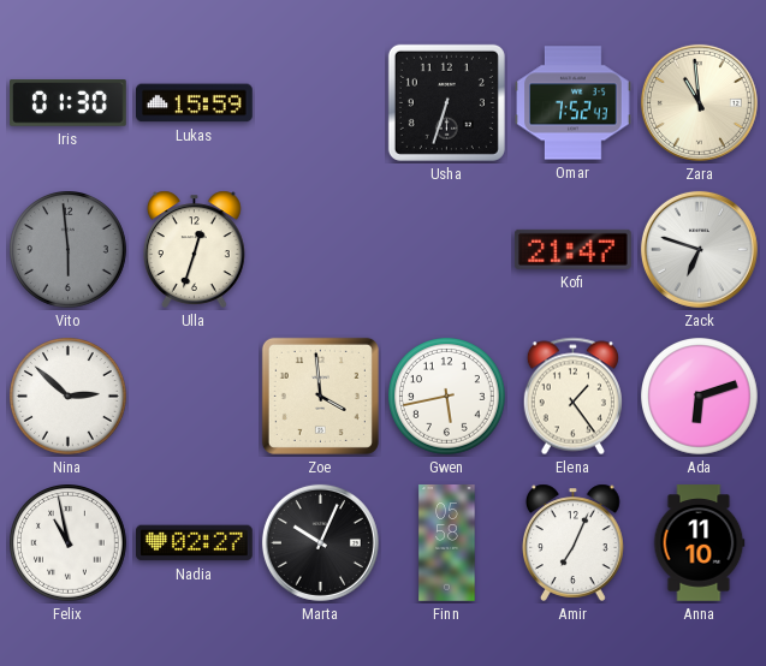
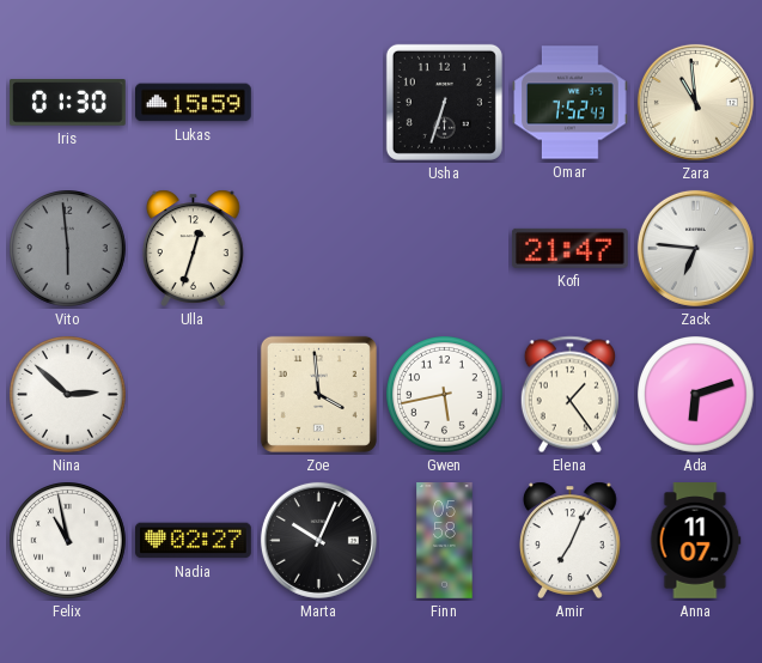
Zack: 6:48 -> 6:46
Anna: 11:10 -> 11:07
